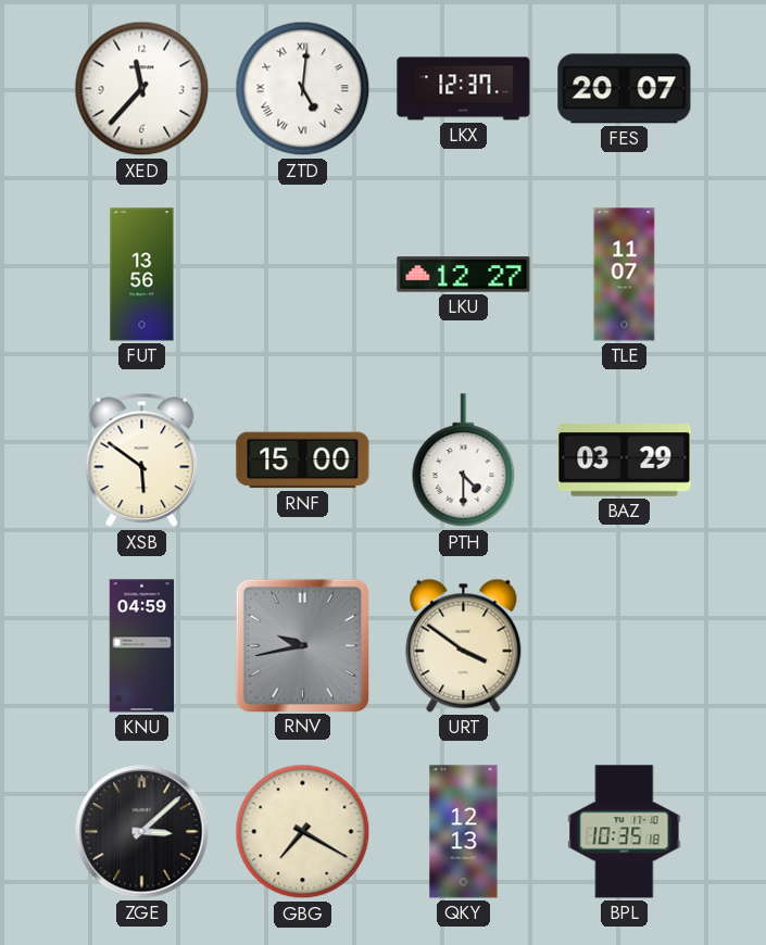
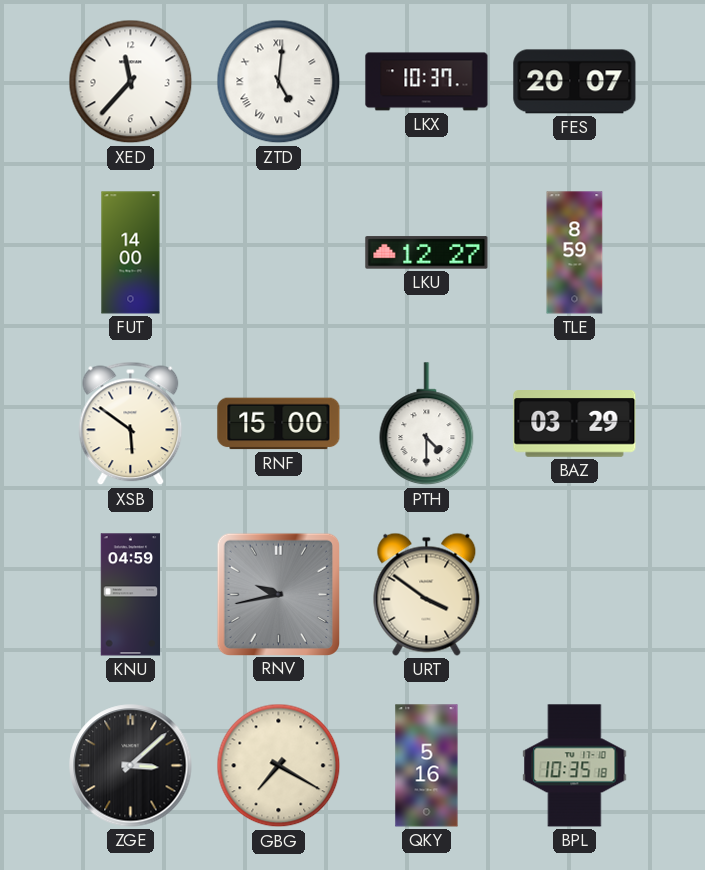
LKX: 12:37 -> 10:37
FUT: 13:56 -> 14:00
TLE: 11:07 -> 8:59
QKY: 12:13 -> 5:16
